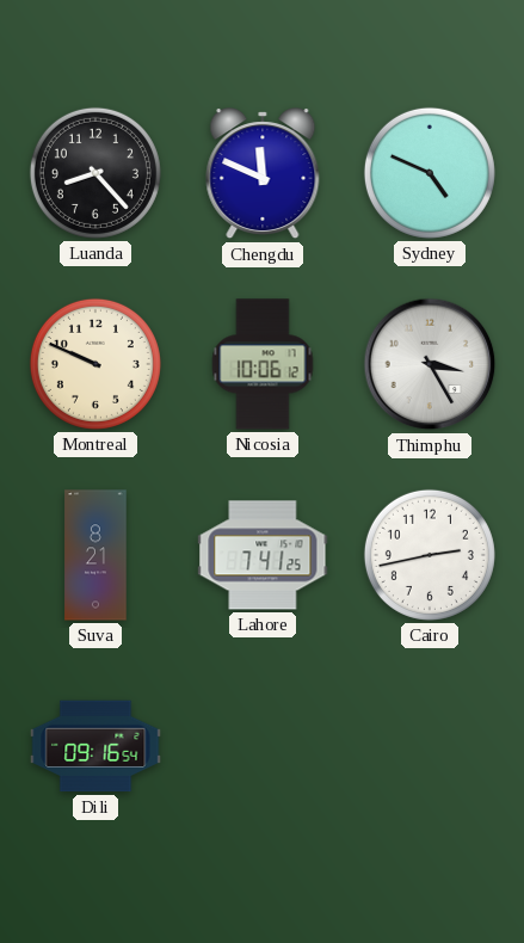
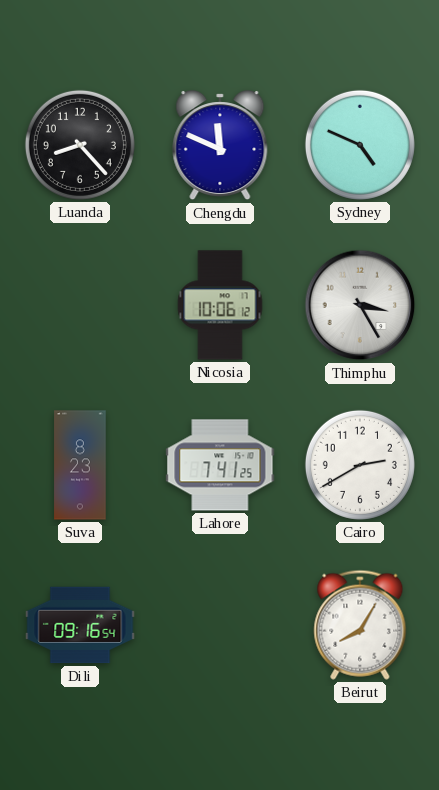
Montreal: 9:49 -> none
Suva: 8:21 -> 8:23
Cairo: 2:43 -> 2:40
Beirut: none -> 8:05
